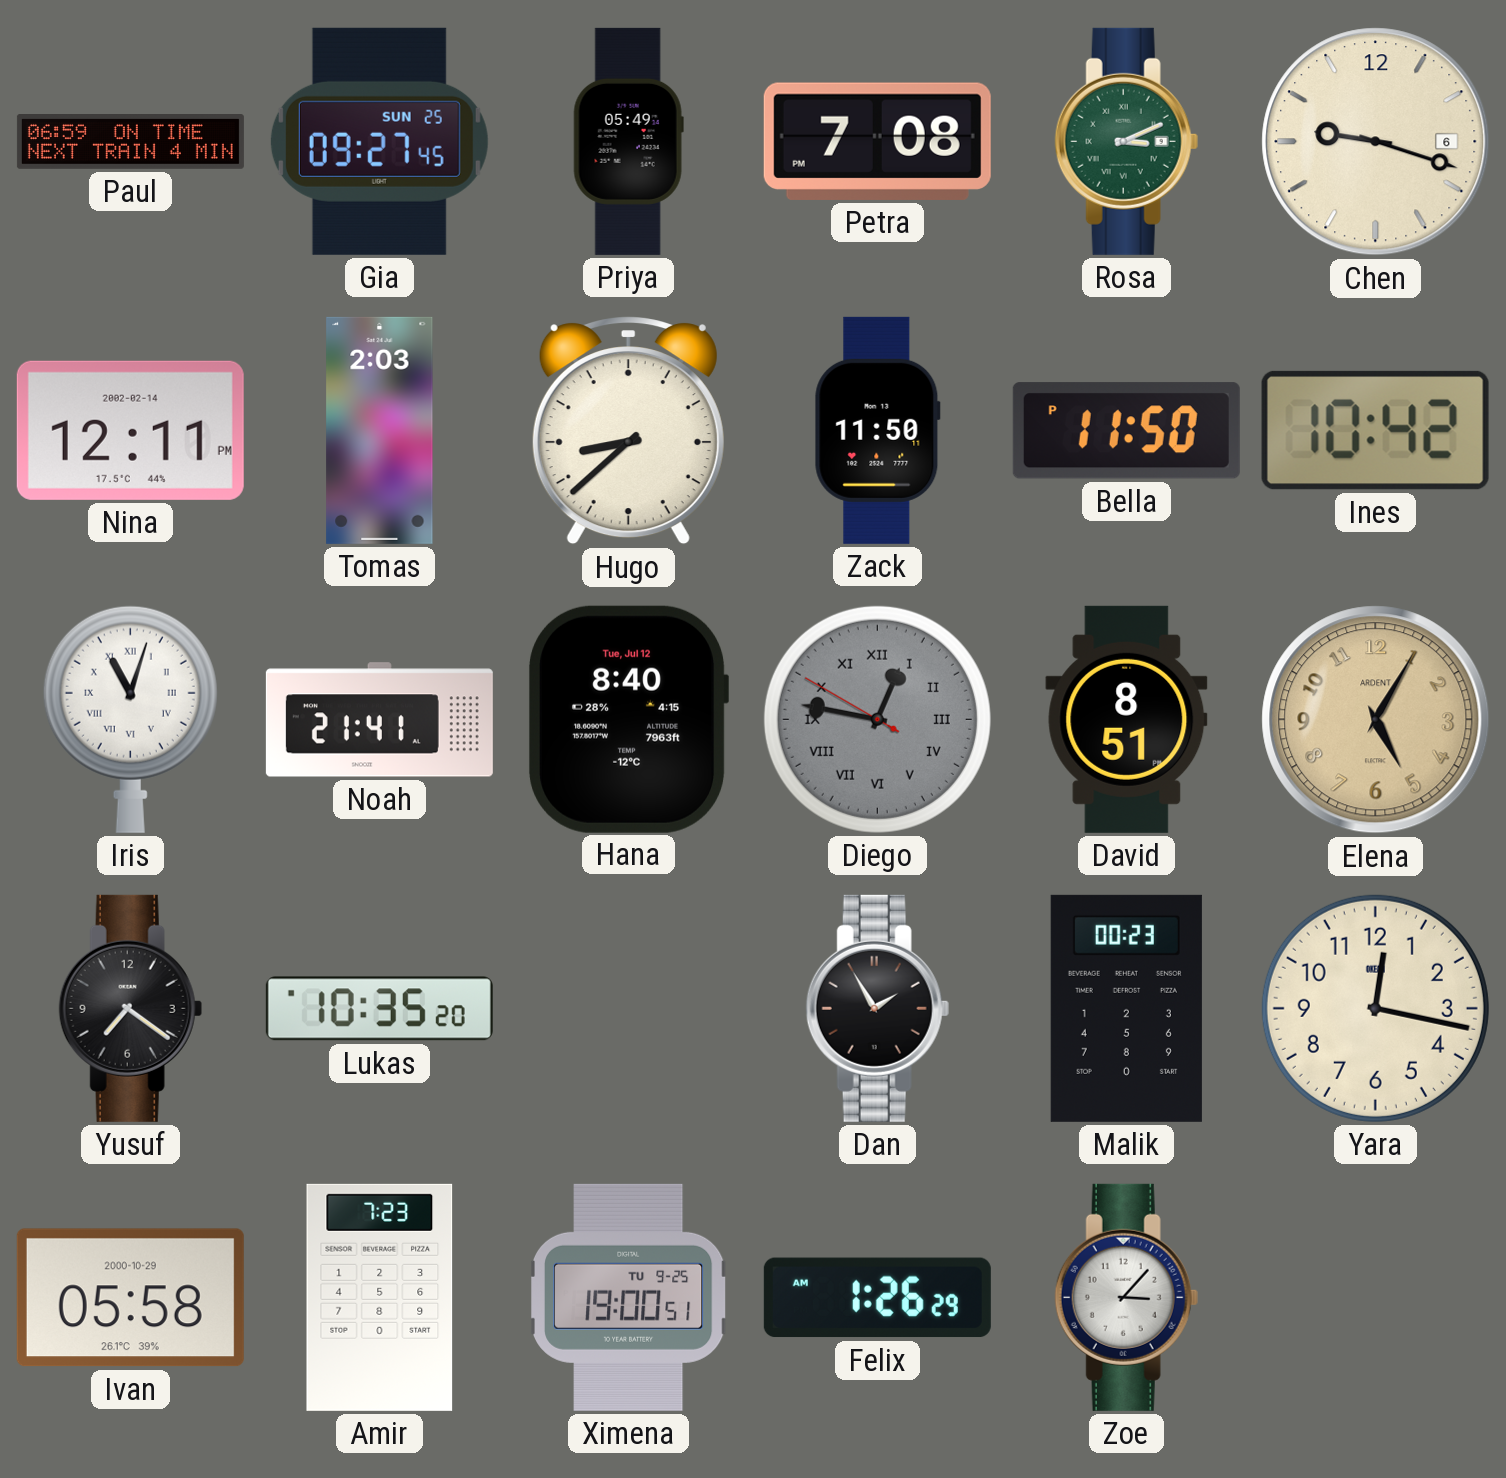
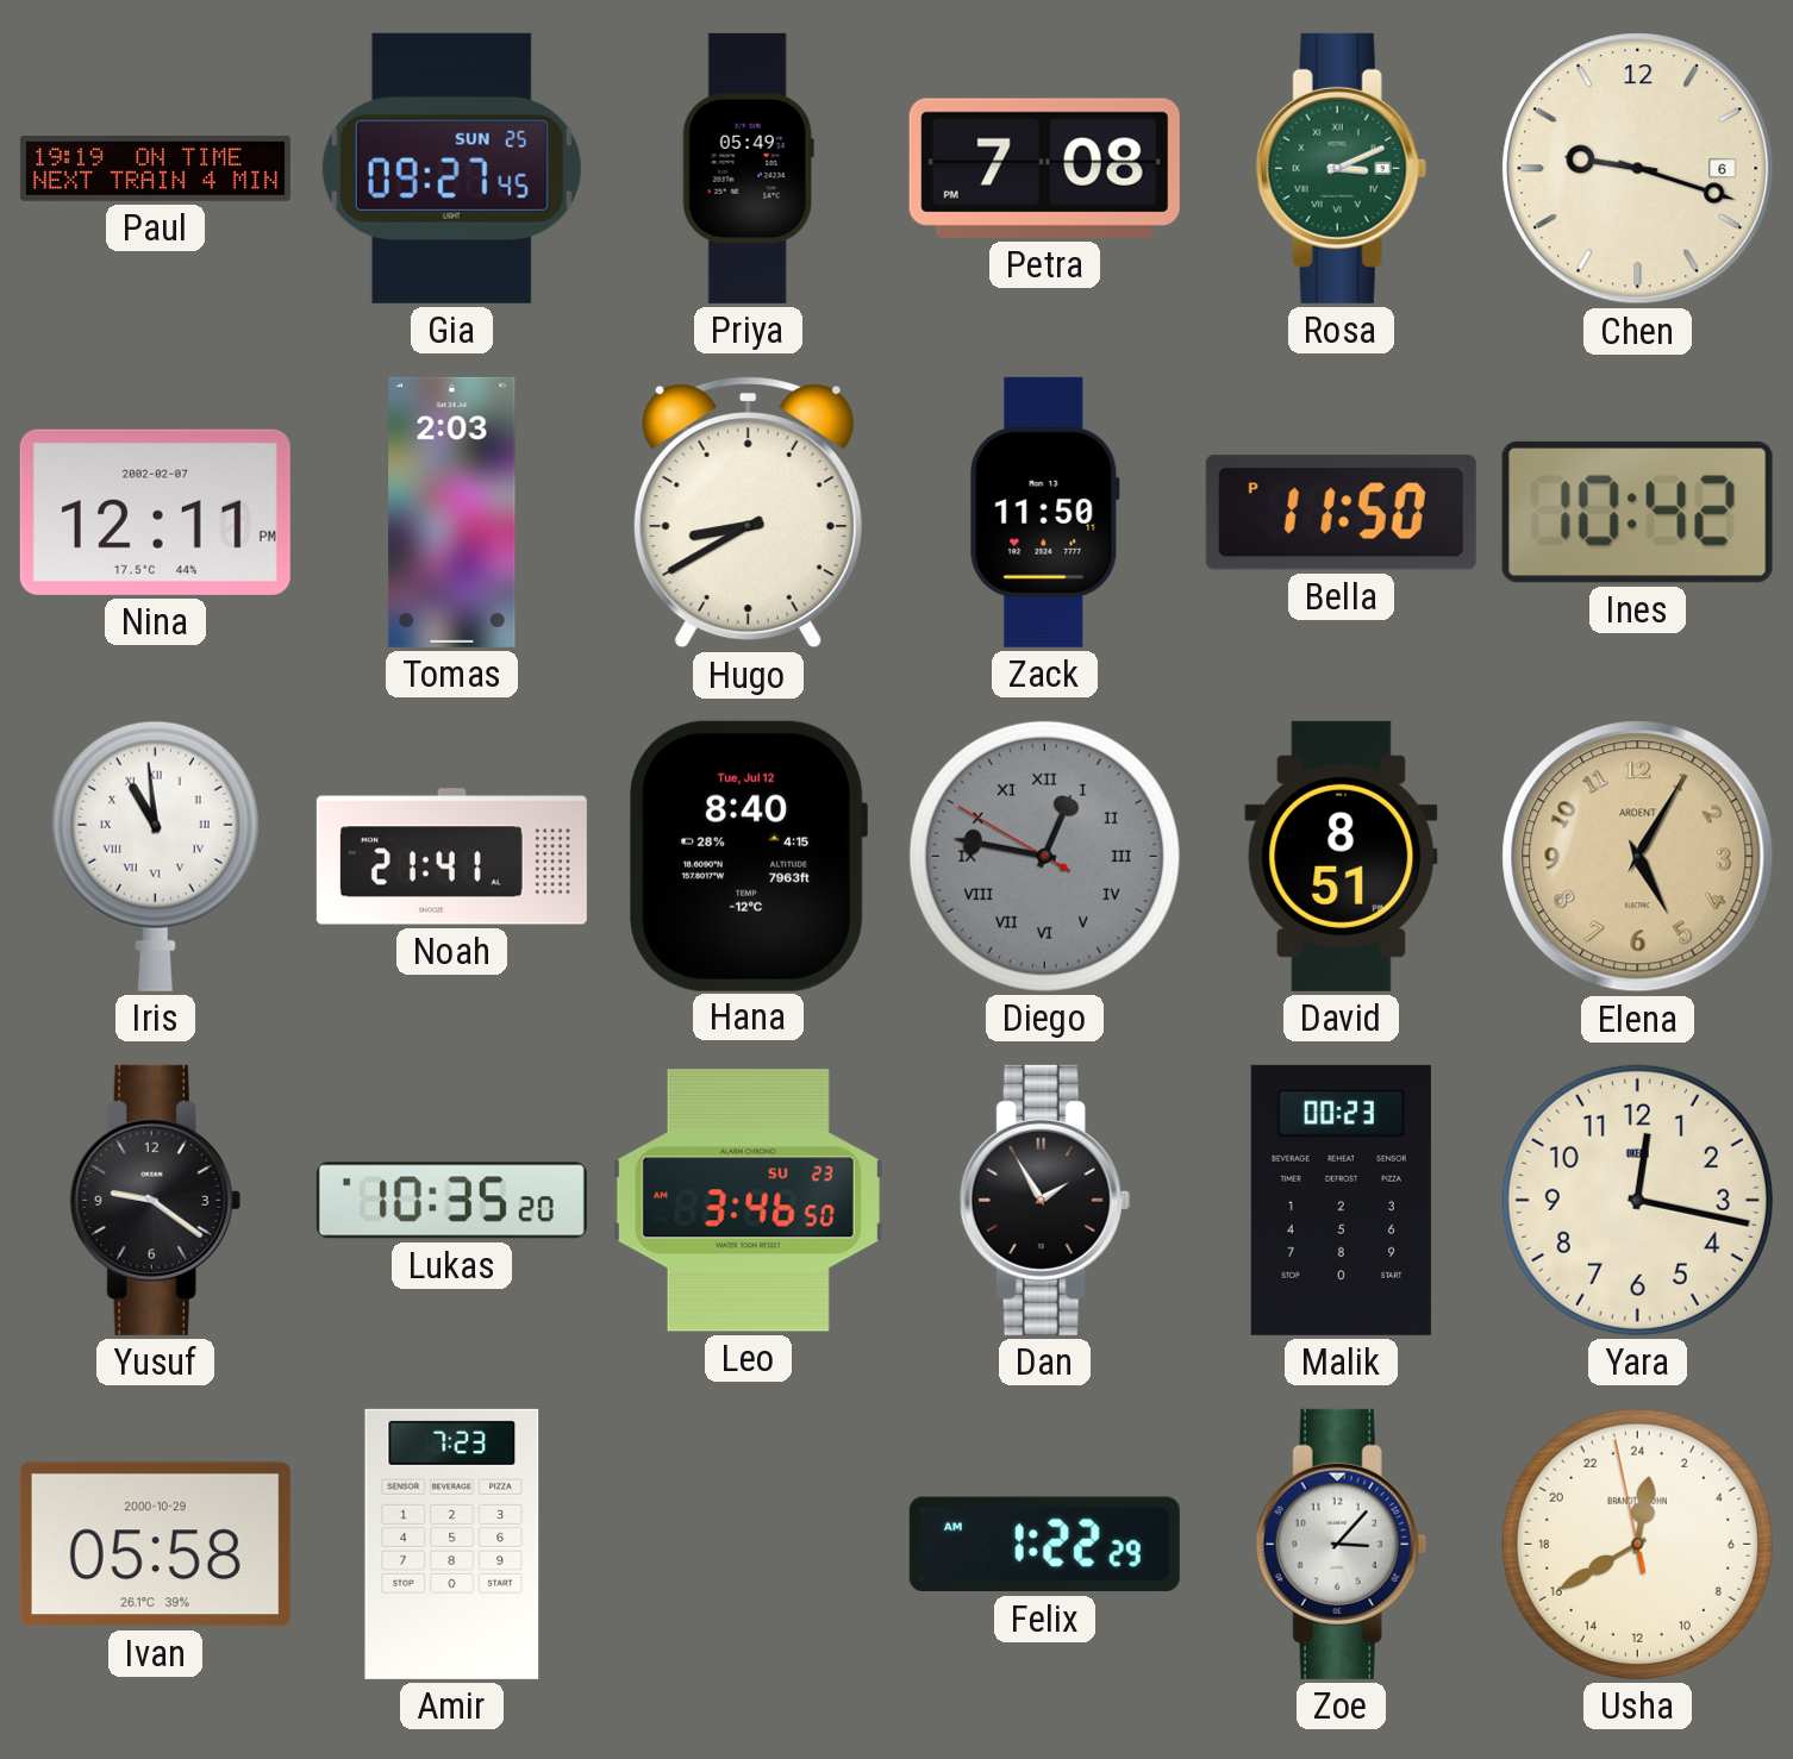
Paul: 06:59 -> 19:19
Nina date: 2002-02-14 -> 2002-02-07
Hugo: 8:38 -> 8:40
Iris: 11:03 -> 10:59
Yusuf: 7:21 -> 9:21
Leo: none -> 3:46
Ximena: 19:00 -> none
Felix: 1:26 -> 1:22
Usha: none -> 0:39
